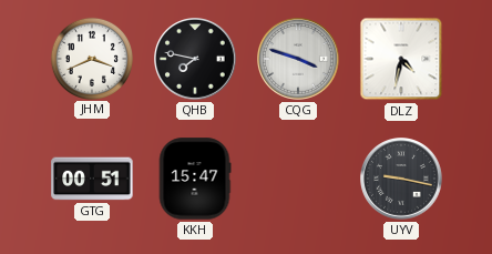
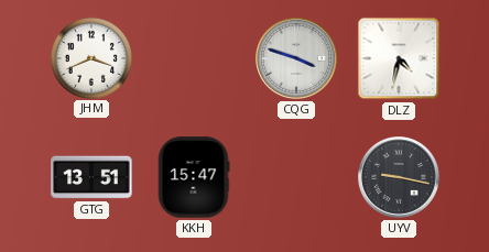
QHB: 7:47 -> none
GTG: 00:51 -> 13:51
